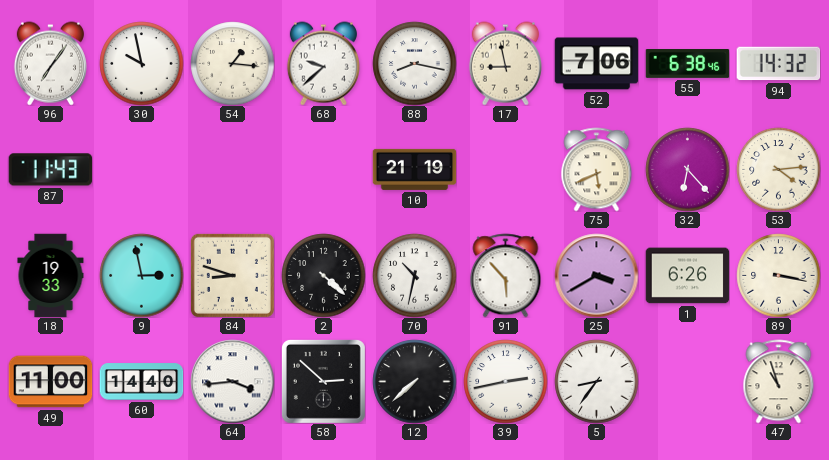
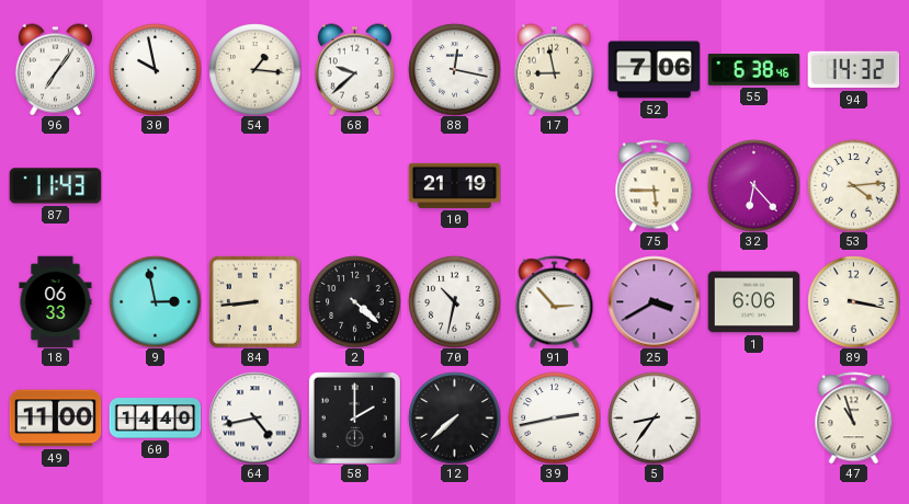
88: 8:17 -> 12:17
75: 5:41 -> 5:45
18: 19:33 -> 06:33
84: 8:48 -> 8:44
91: 5:53 -> 2:53
1: 6:26 -> 6:06
64: 3:44 -> 4:43
58: 2:52 -> 2:00
